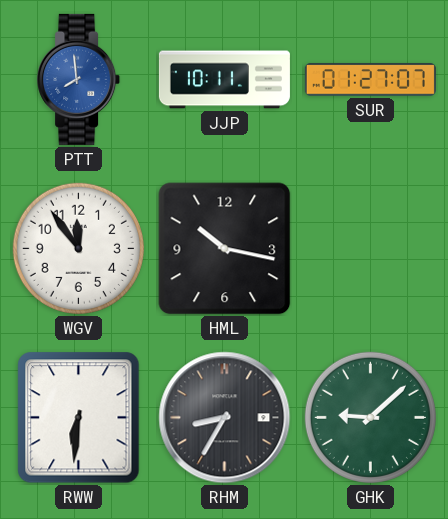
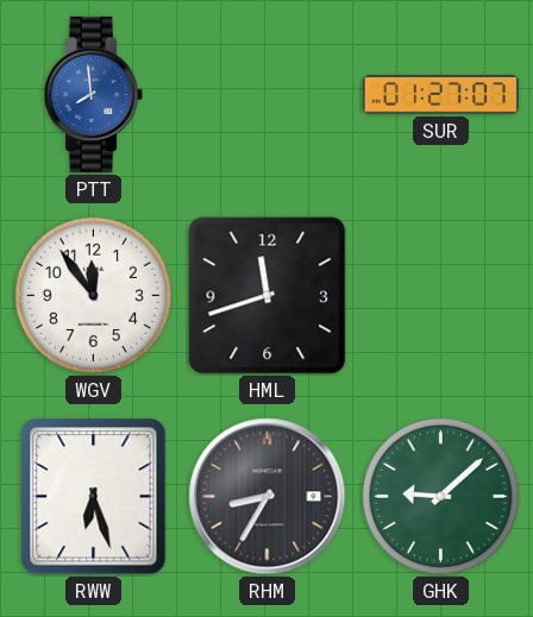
JJP: 10:11 -> none
HML: 10:17 -> 11:42
RWW: 6:31 -> 6:27
